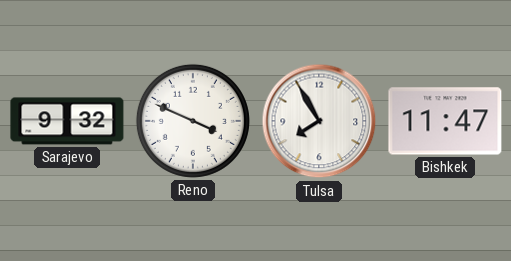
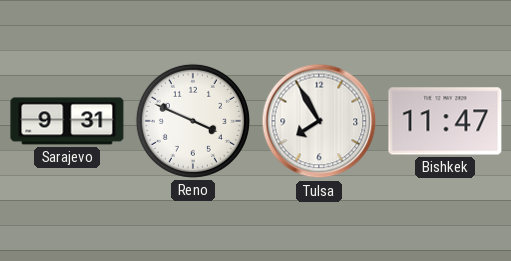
Sarajevo: 9:32 -> 9:31
